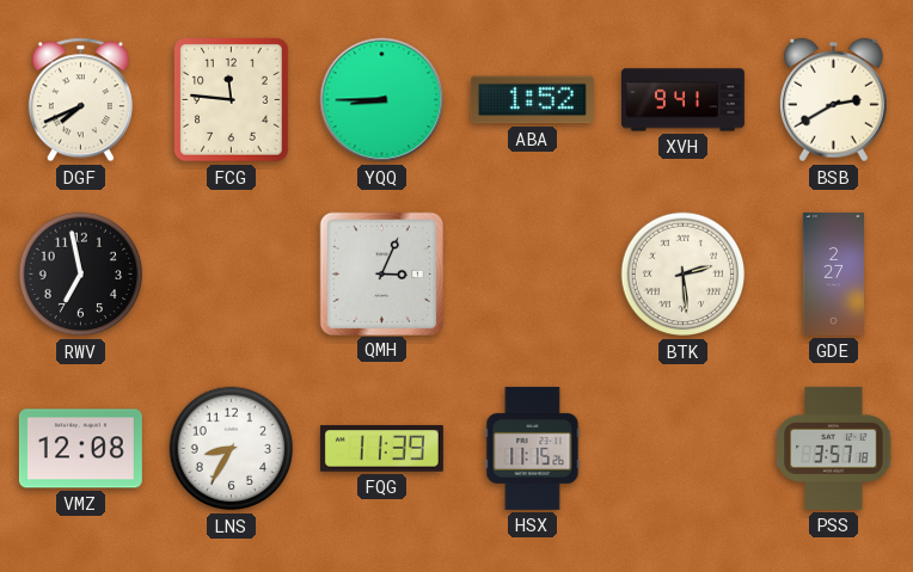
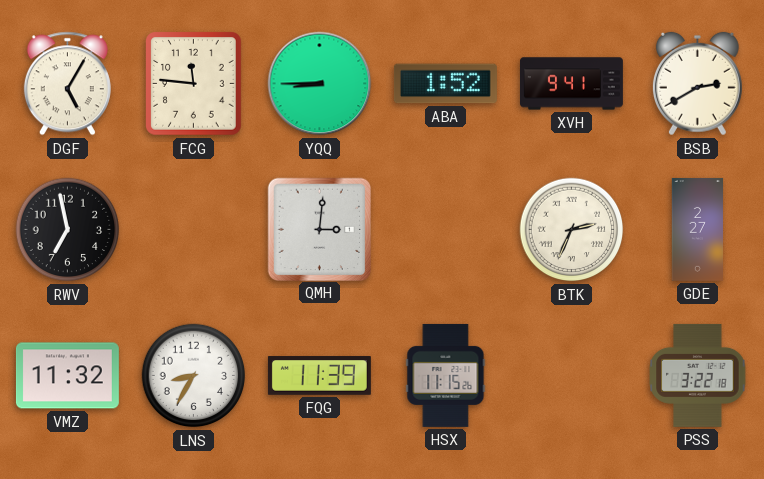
DGF: 7:41 -> 5:05
QMH: 3:04 -> 3:01
BTK: 2:29 -> 2:34
VMZ: 12:08 -> 11:32
PSS: 3:57 -> 3:22
